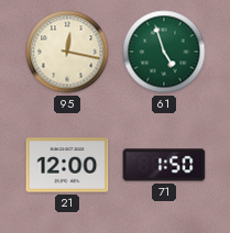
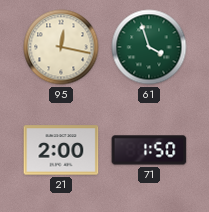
61: 4:57 -> 3:57
21: 12:00 -> 2:00
